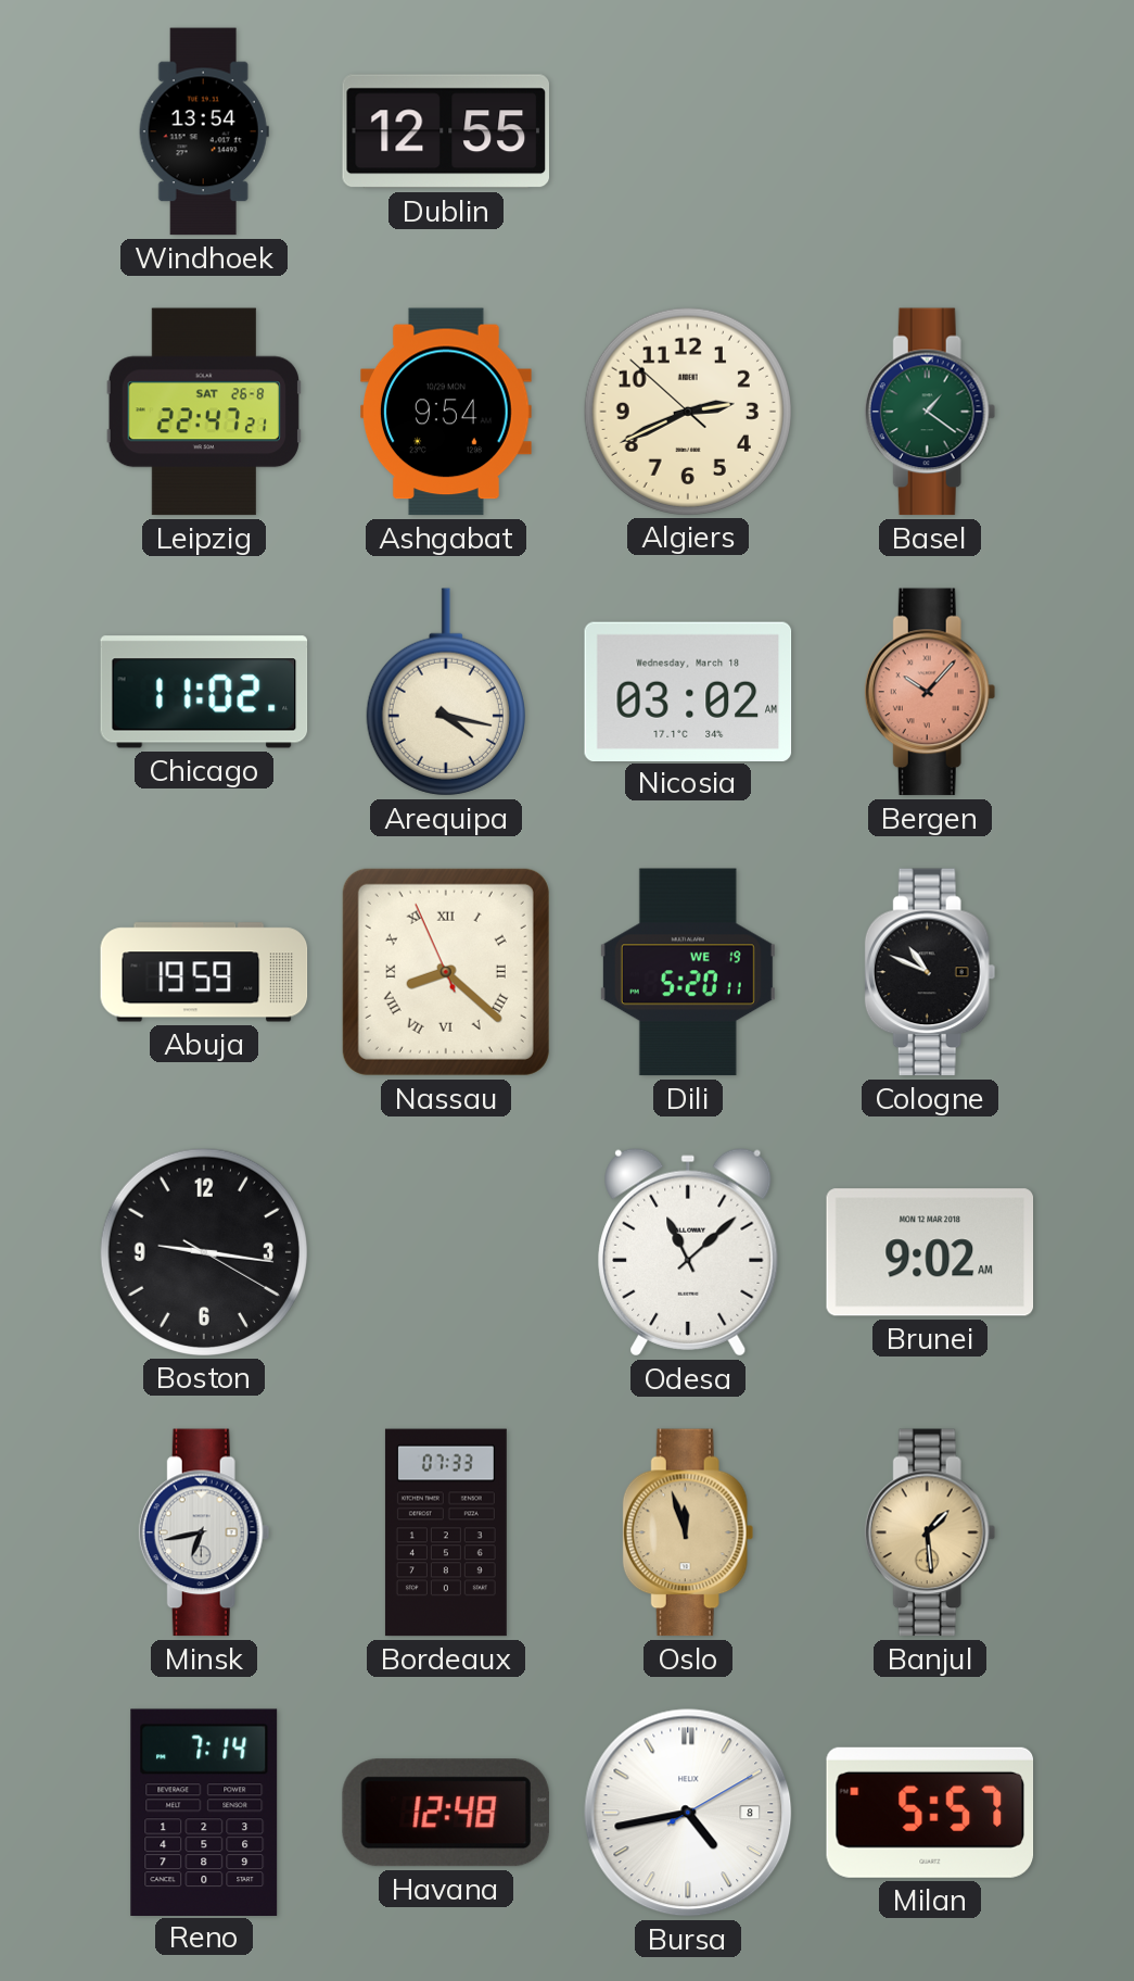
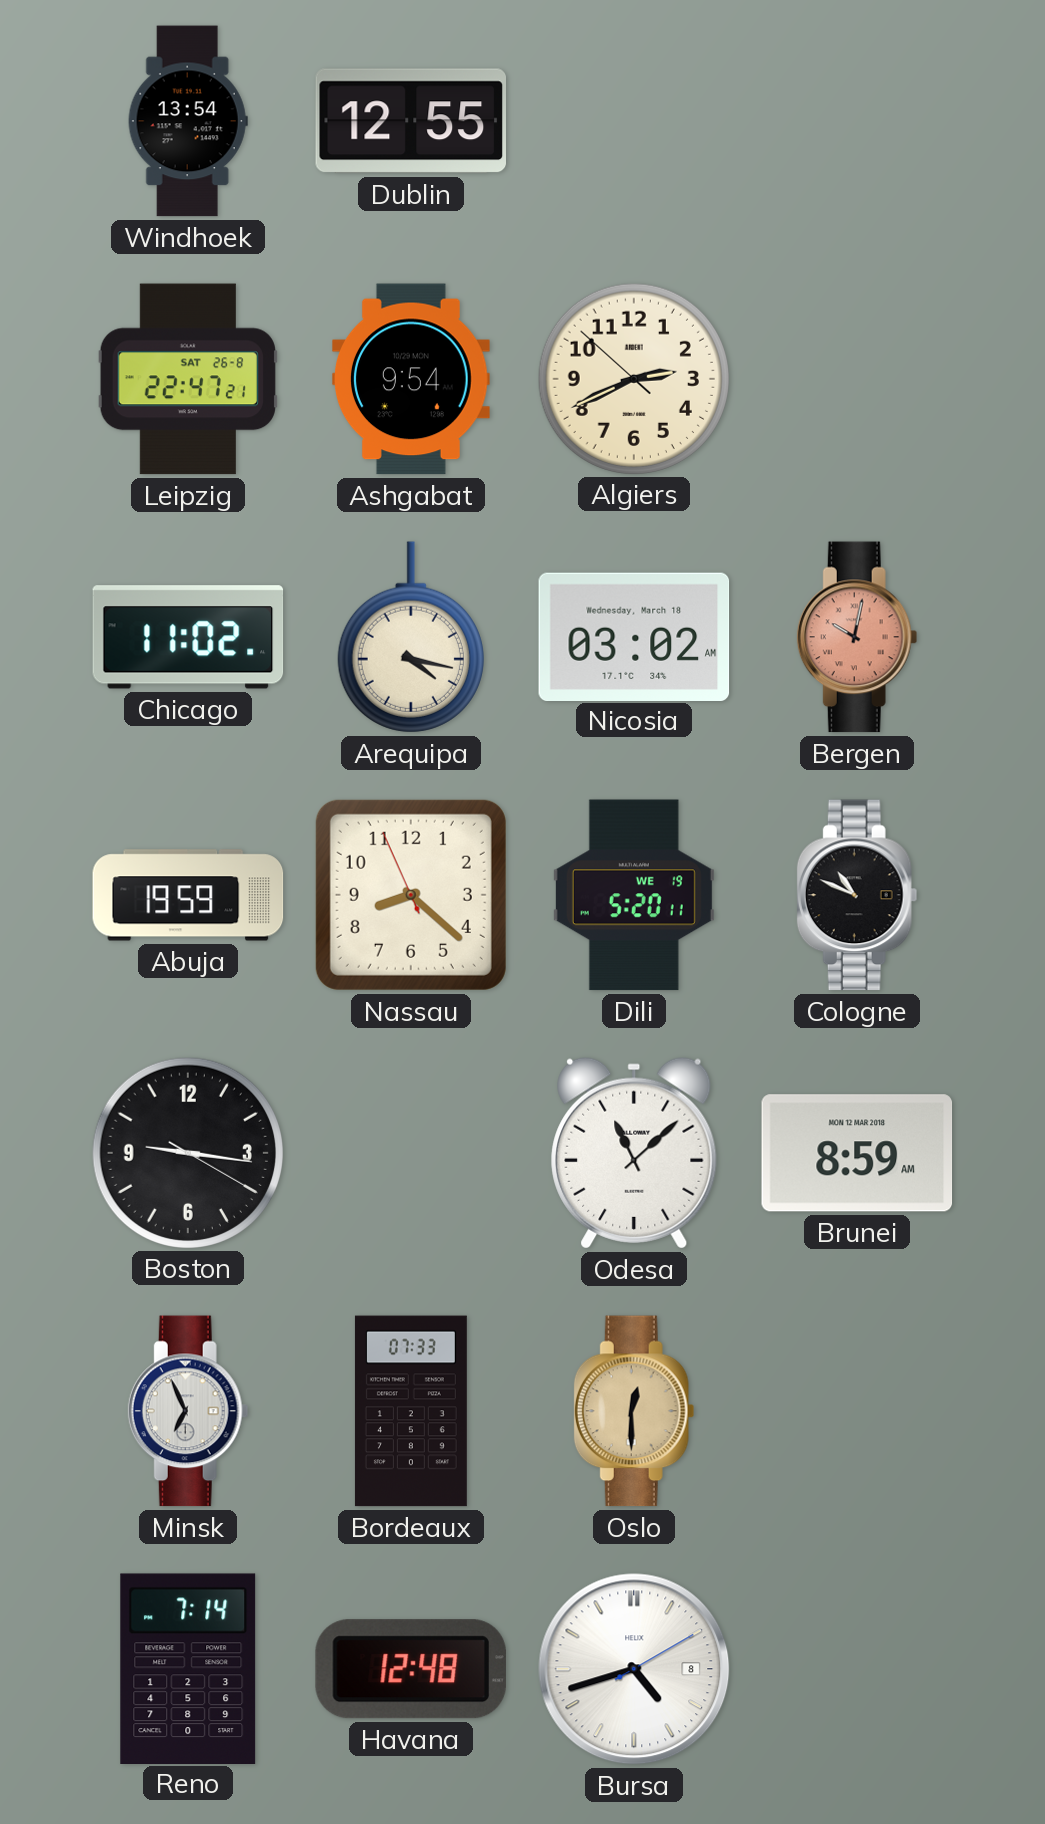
Basel: 1:21 -> none
Bergen: 10:07 -> 10:02
Nassau numerals: Roman -> Arabic
Brunei: 9:02 -> 8:59
Minsk: 6:43 -> 6:56
Oslo: 11:57 -> 12:30
Banjul: 1:29 -> none
Bursa: 4:43 -> 4:42
Milan: 5:57 -> none
